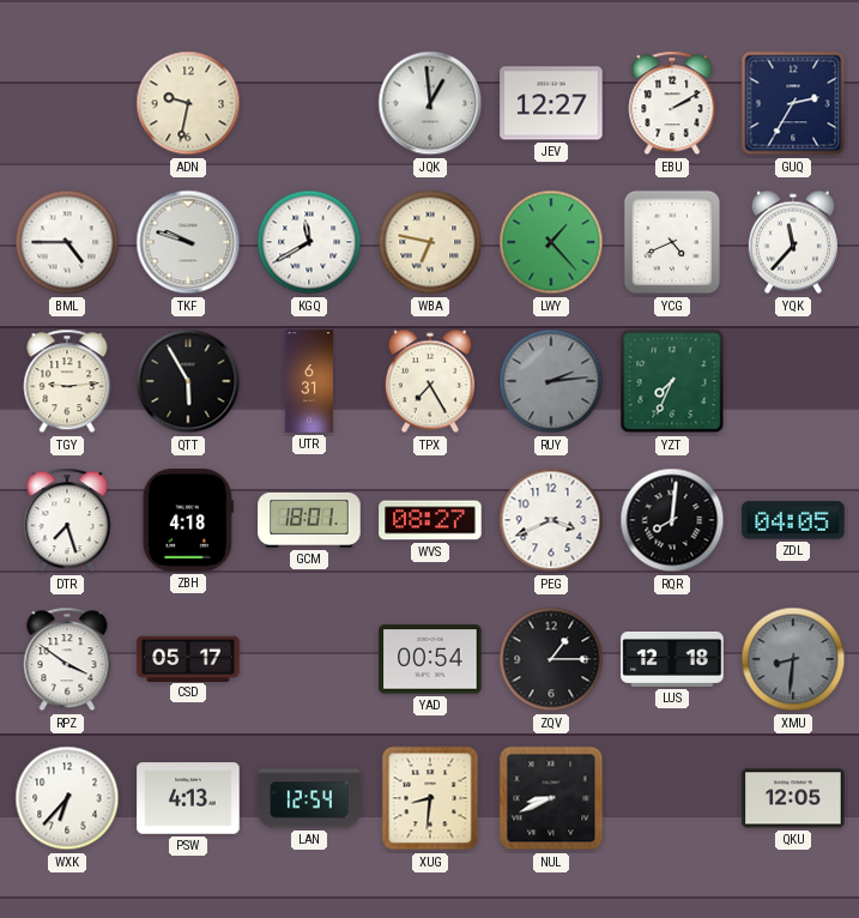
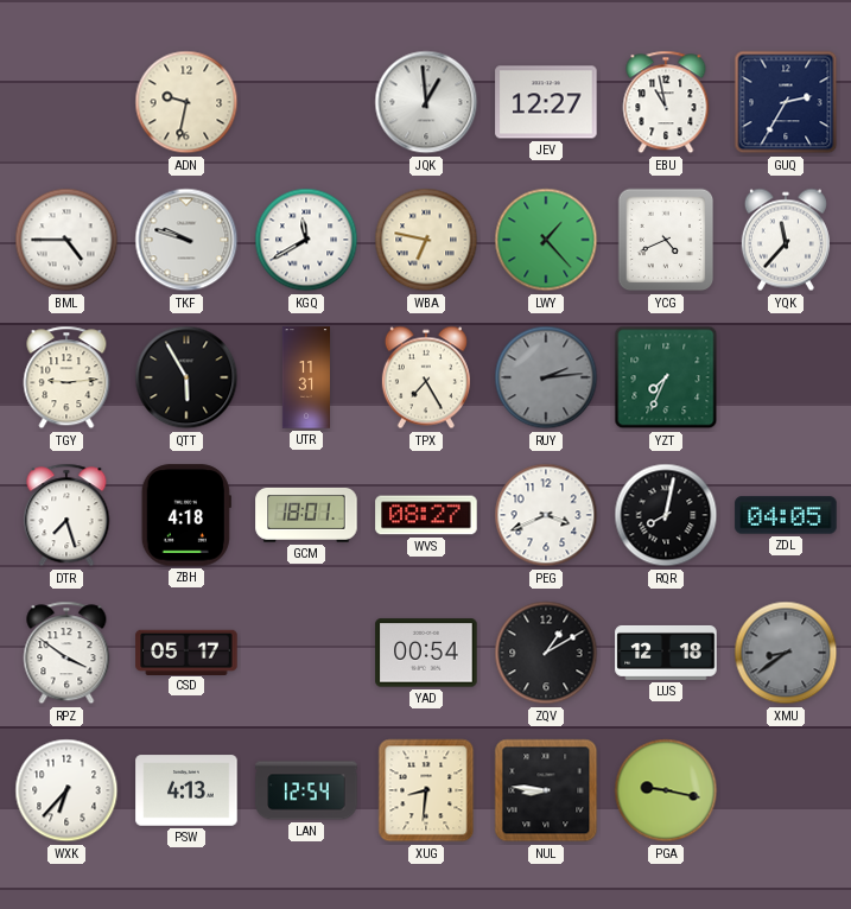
EBU: 2:10 -> 10:58
UTR: 6:31 -> 11:31
RQR: 8:01 -> 8:02
ZQV: 1:15 -> 1:10
XMU: 8:31 -> 8:39
NUL: 8:41 -> 8:46
PGA: none -> 9:17
QKU: 12:05 -> none
